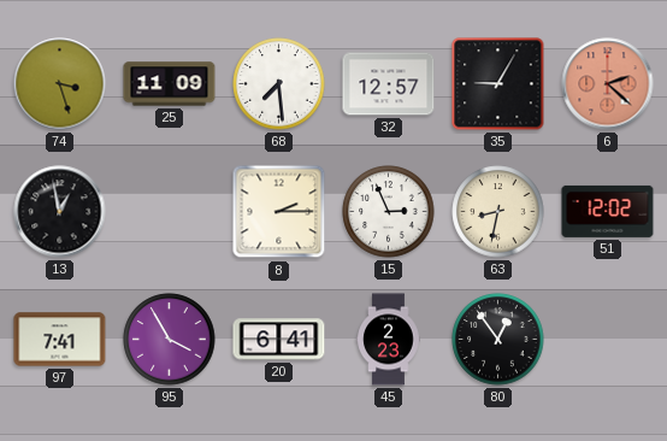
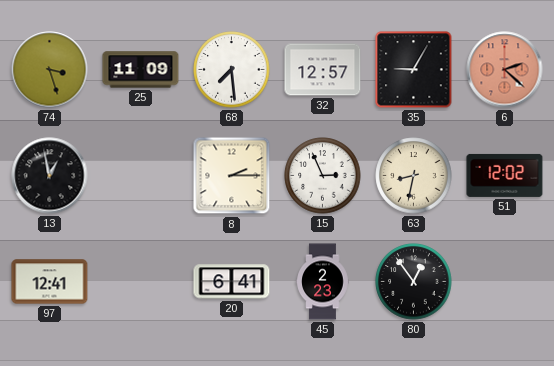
97: 7:41 -> 12:41
95: 3:55 -> none
